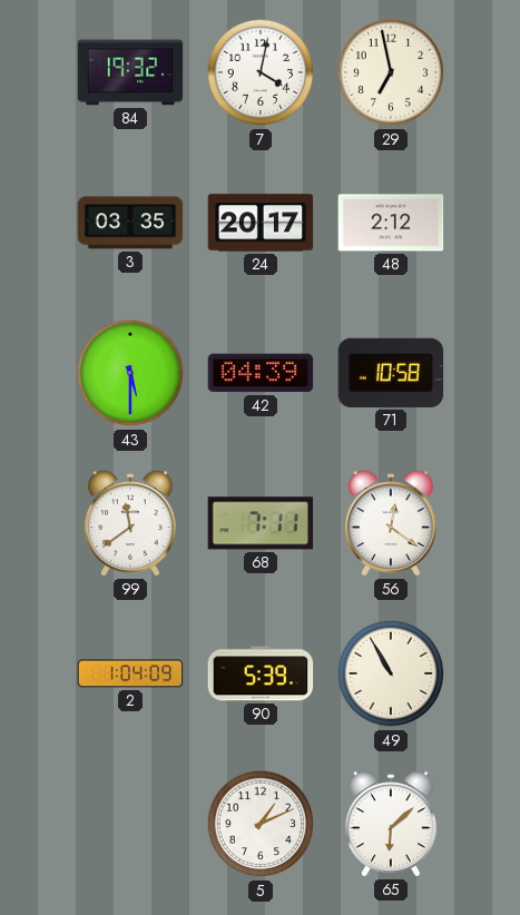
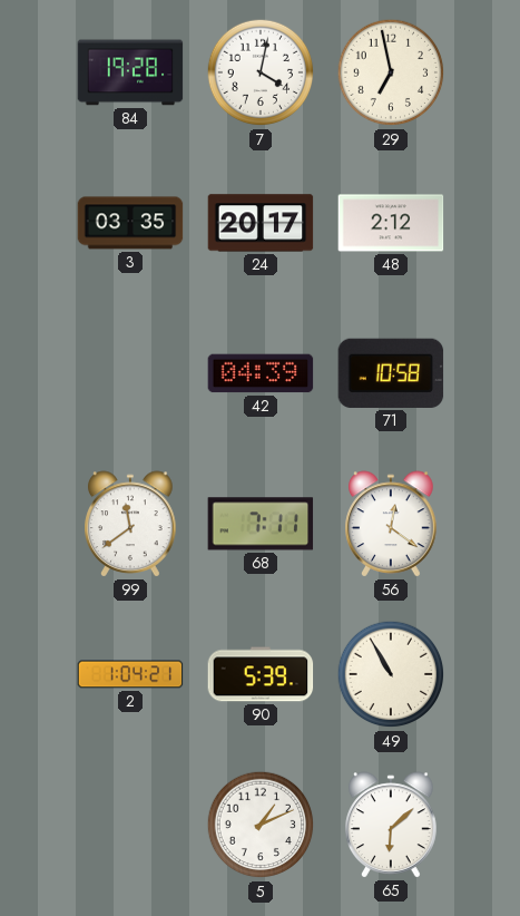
84: 19:32 -> 19:28
43: 5:30 -> none
2: 1:04:09 -> 1:04:21
